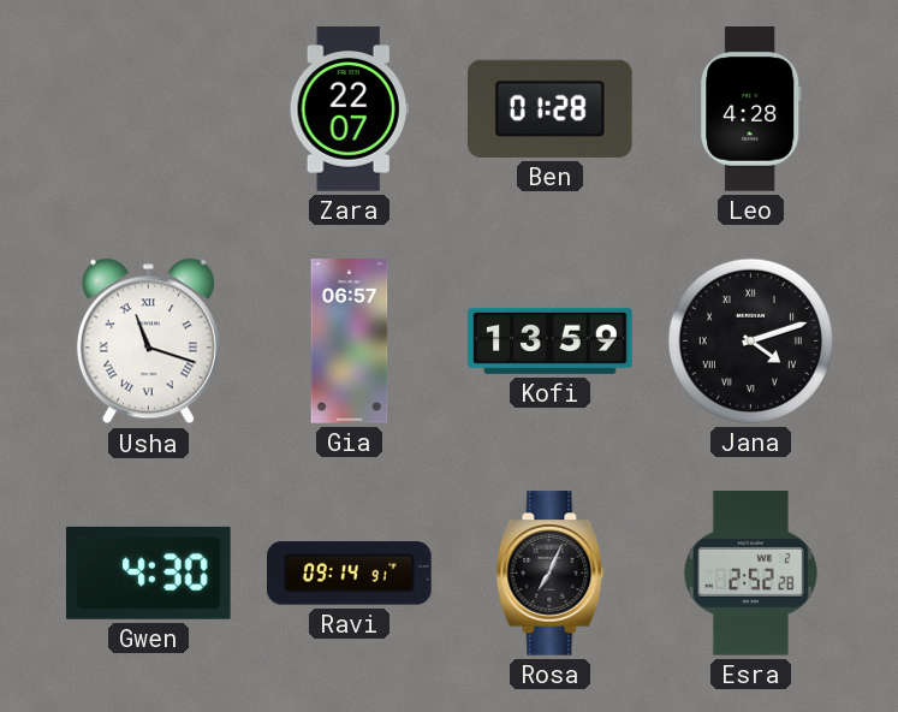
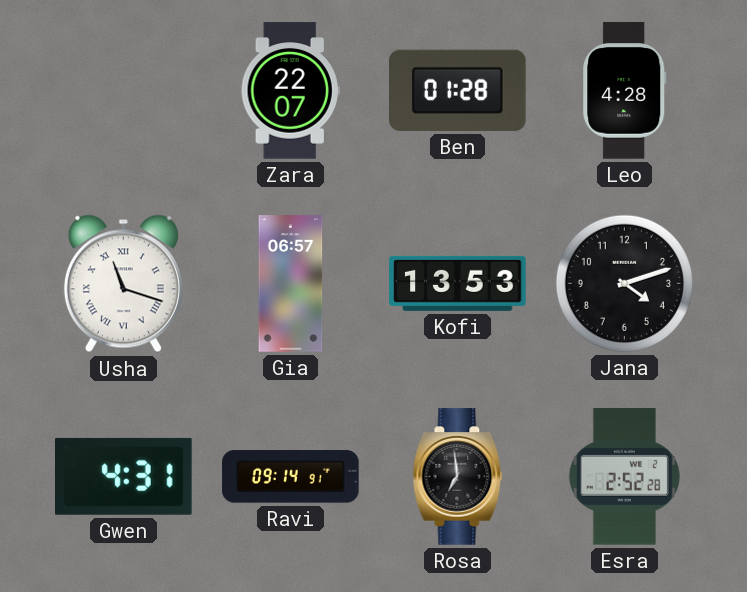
Kofi: 13:59 -> 13:53
Jana numerals: Roman -> Arabic
Gwen: 4:30 -> 4:31
Rosa: 7:04 -> 6:59
